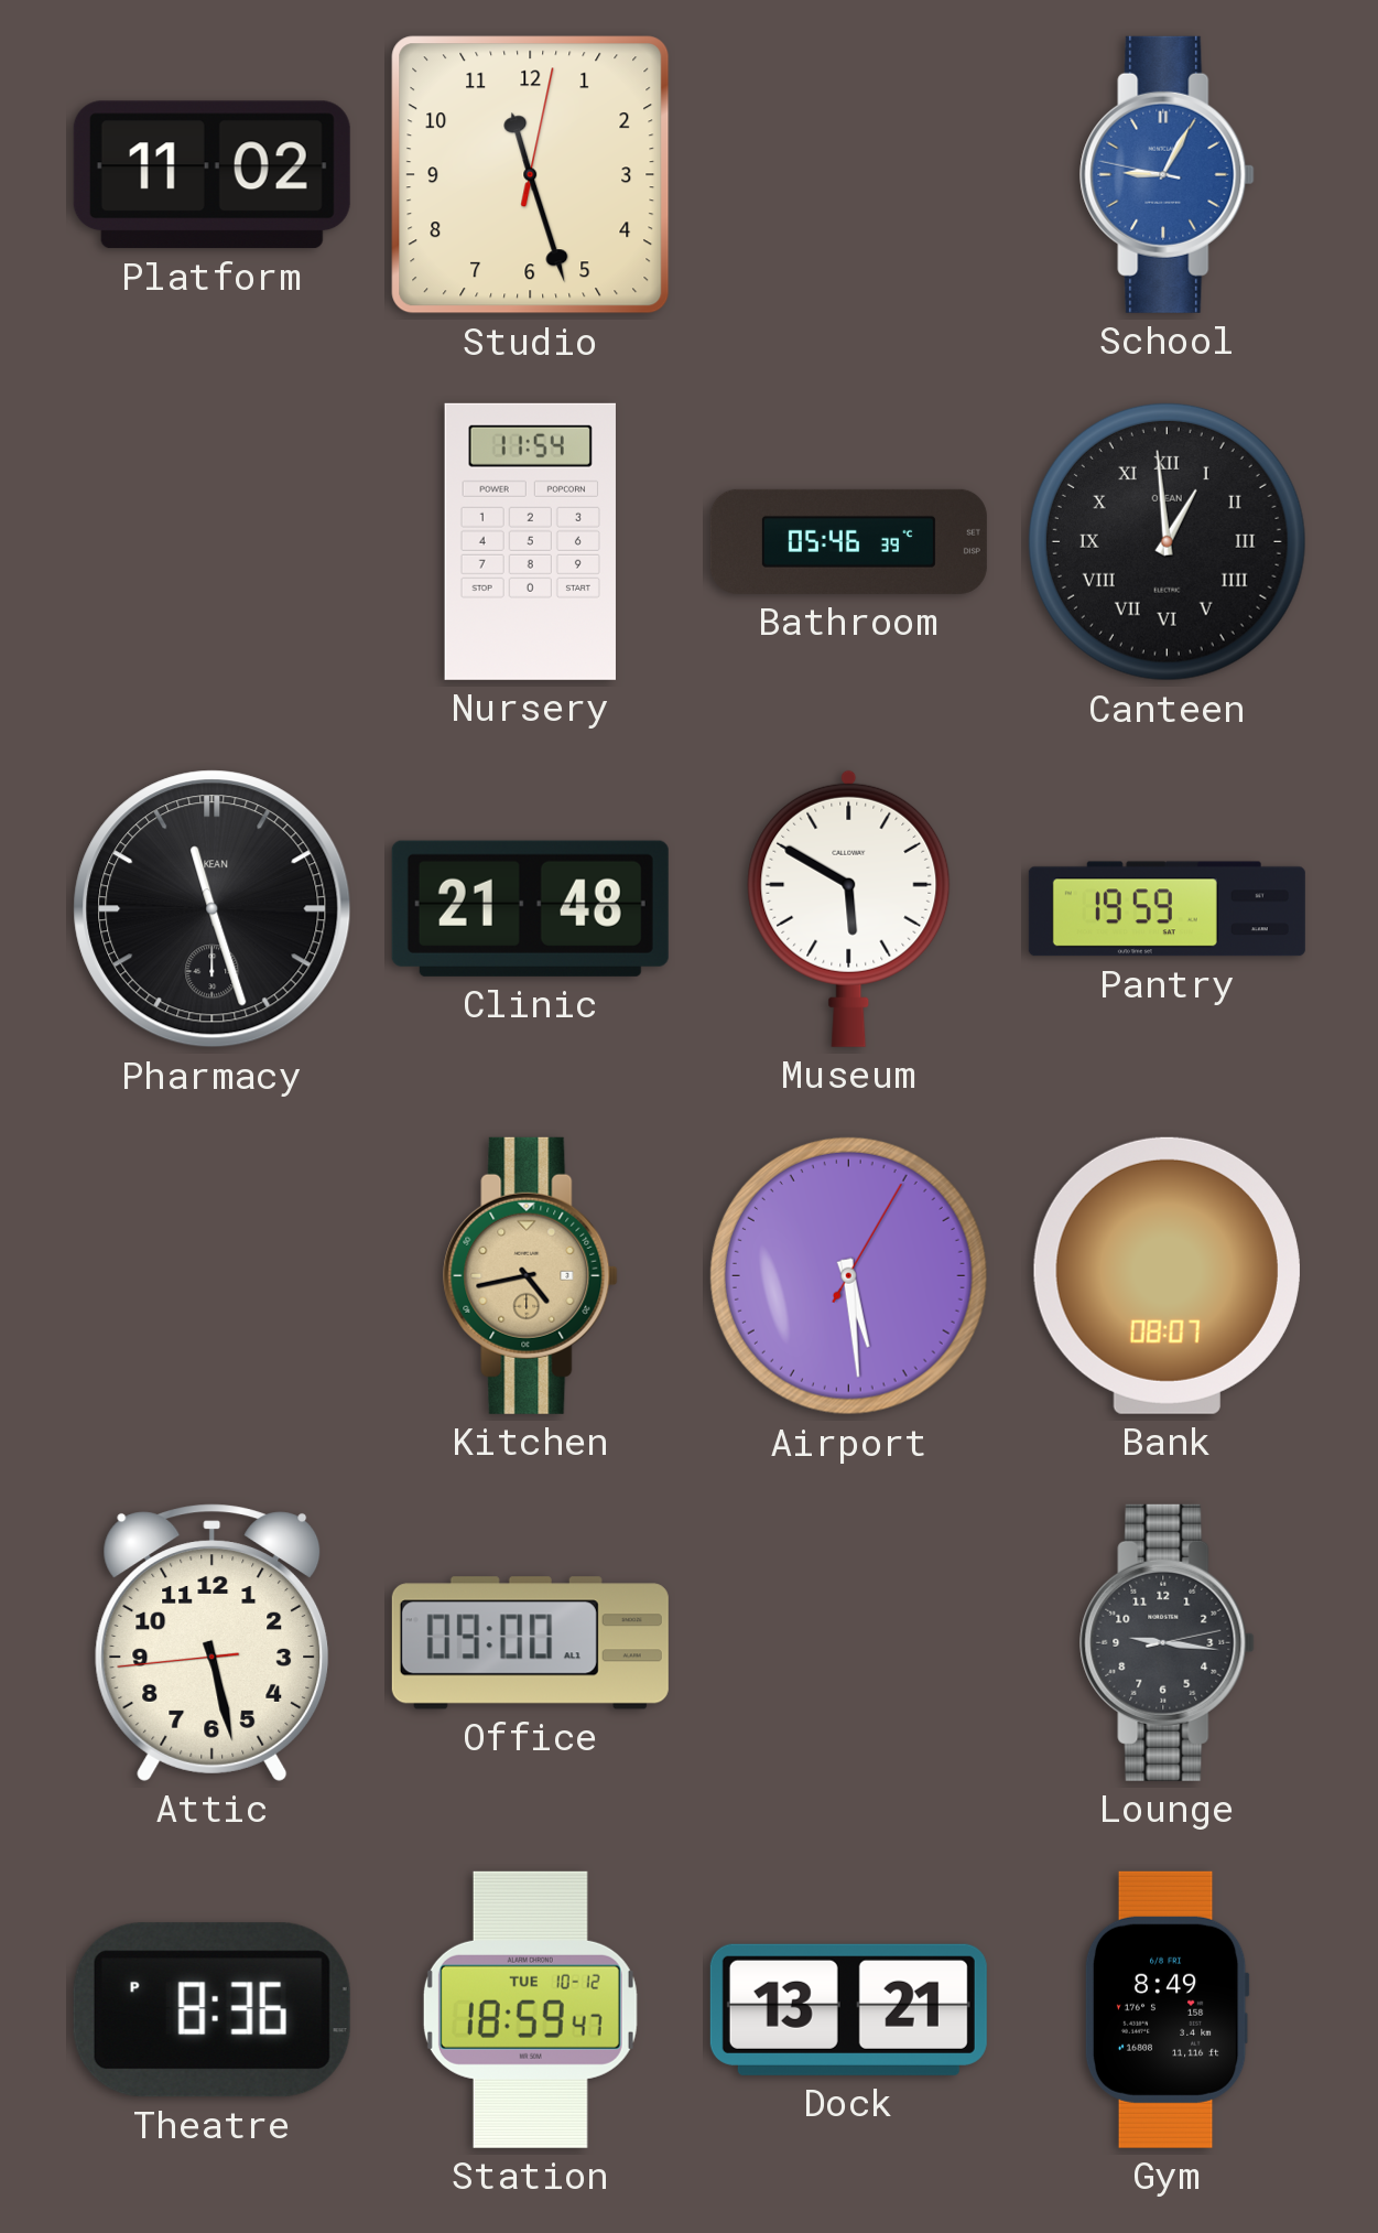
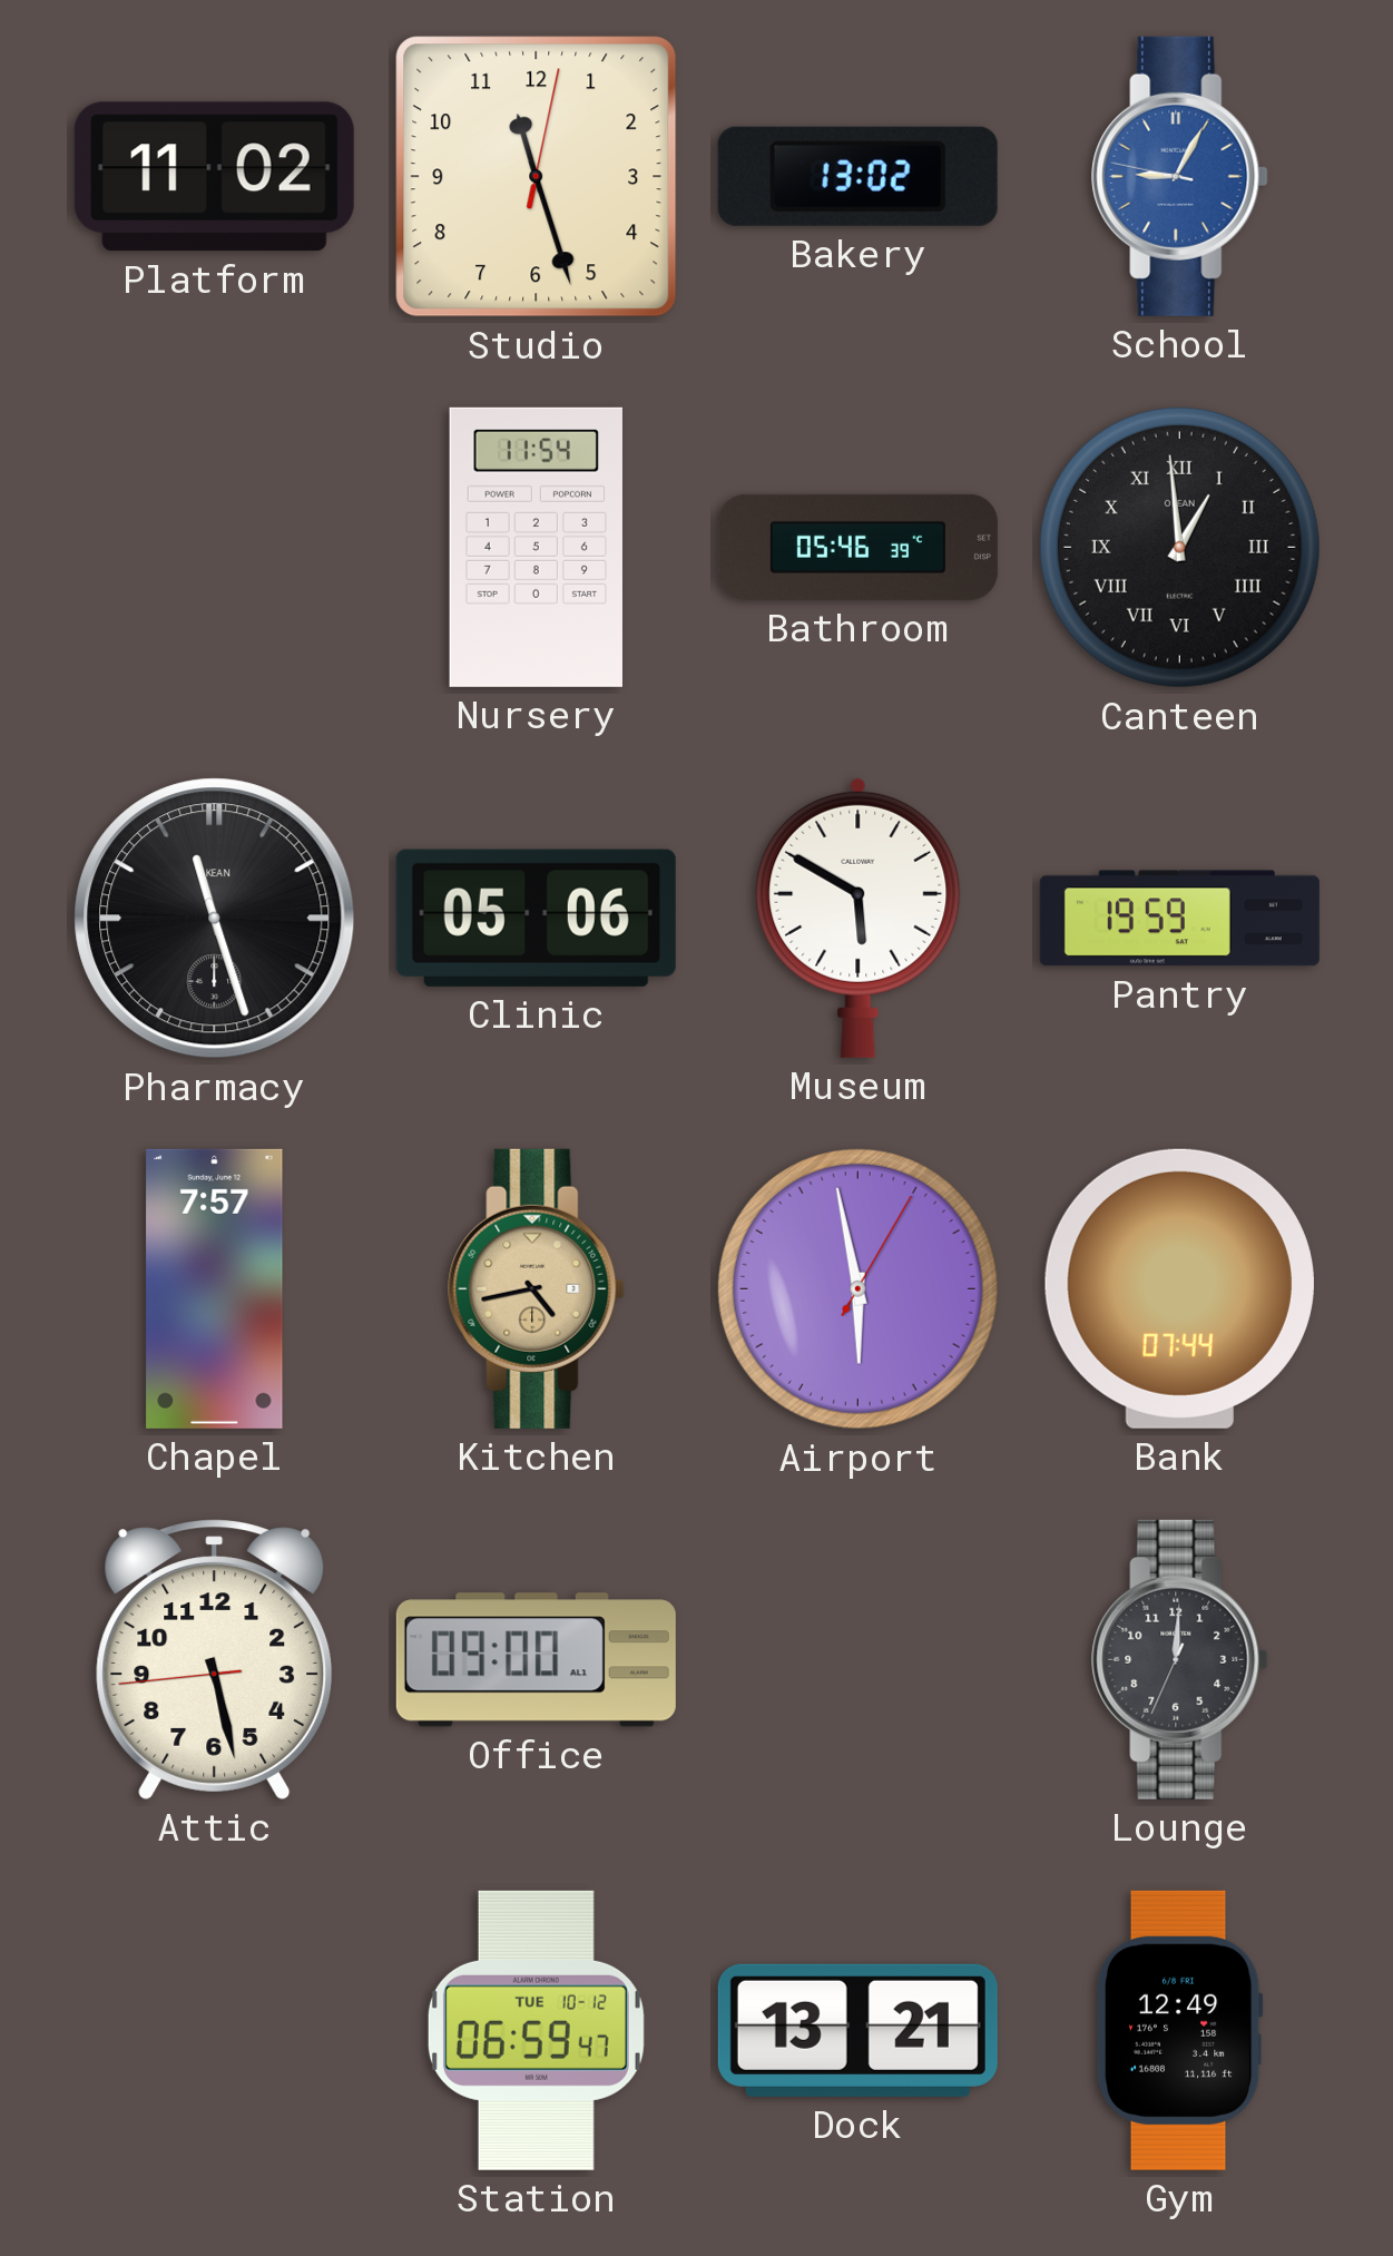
Bakery: none -> 13:02
Clinic: 21:48 -> 05:06
Chapel: none -> 7:57
Airport: 5:29 -> 5:58
Bank: 08:07 -> 07:44
Lounge: 9:16 -> 12:00
Theatre: 8:36 -> none
Station: 18:59 -> 06:59
Gym: 8:49 -> 12:49
